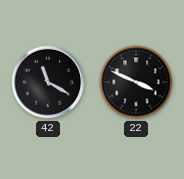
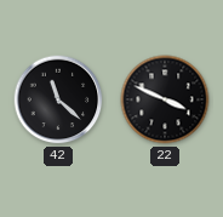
42: 11:20 -> 11:22
